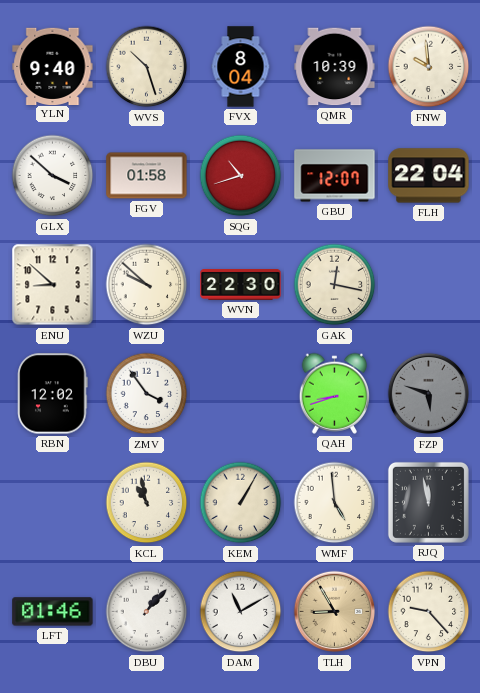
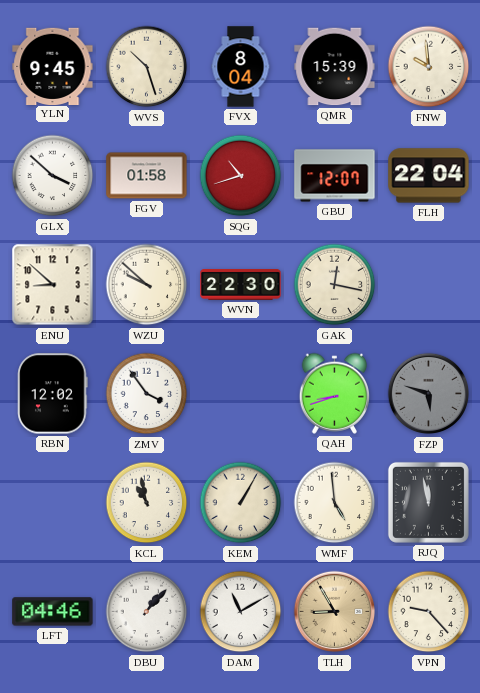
YLN: 9:40 -> 9:45
QMR: 10:39 -> 15:39
LFT: 01:46 -> 04:46
